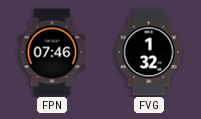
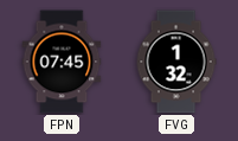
FPN: 07:46 -> 07:45
